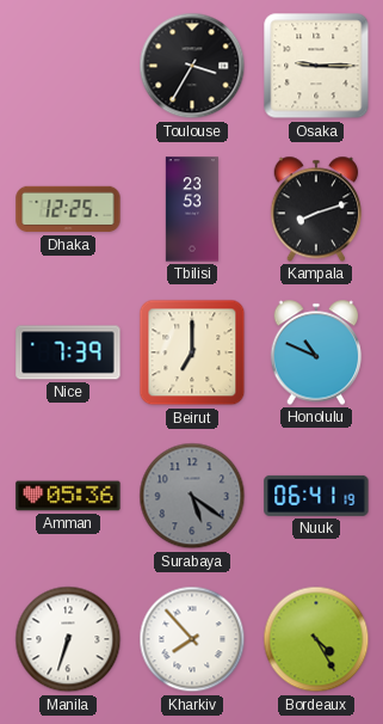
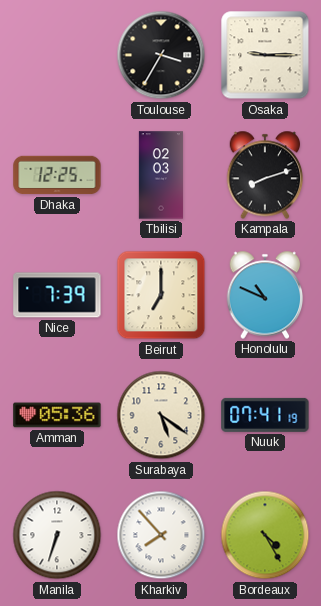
Tbilisi: 23:53 -> 02:03
Surabaya dial: grey -> cream
Nuuk: 06:41 -> 07:41
